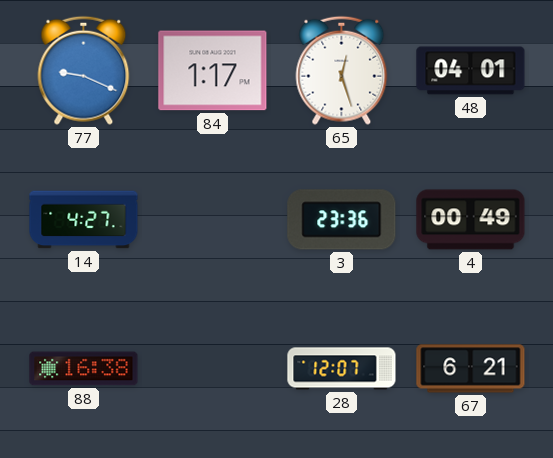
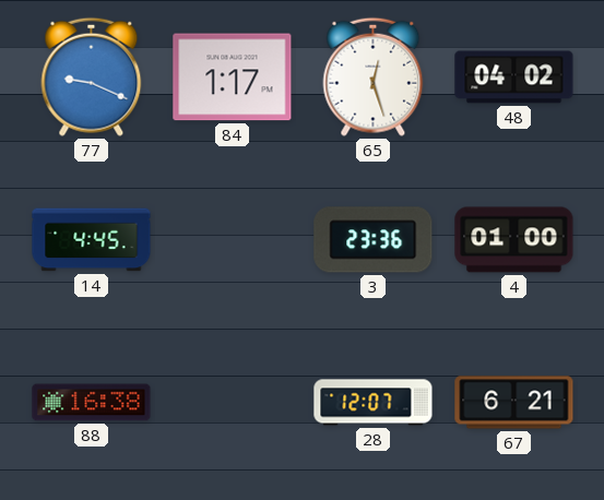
48: 04:01 -> 04:02
14: 4:27 -> 4:45
4: 00:49 -> 01:00
